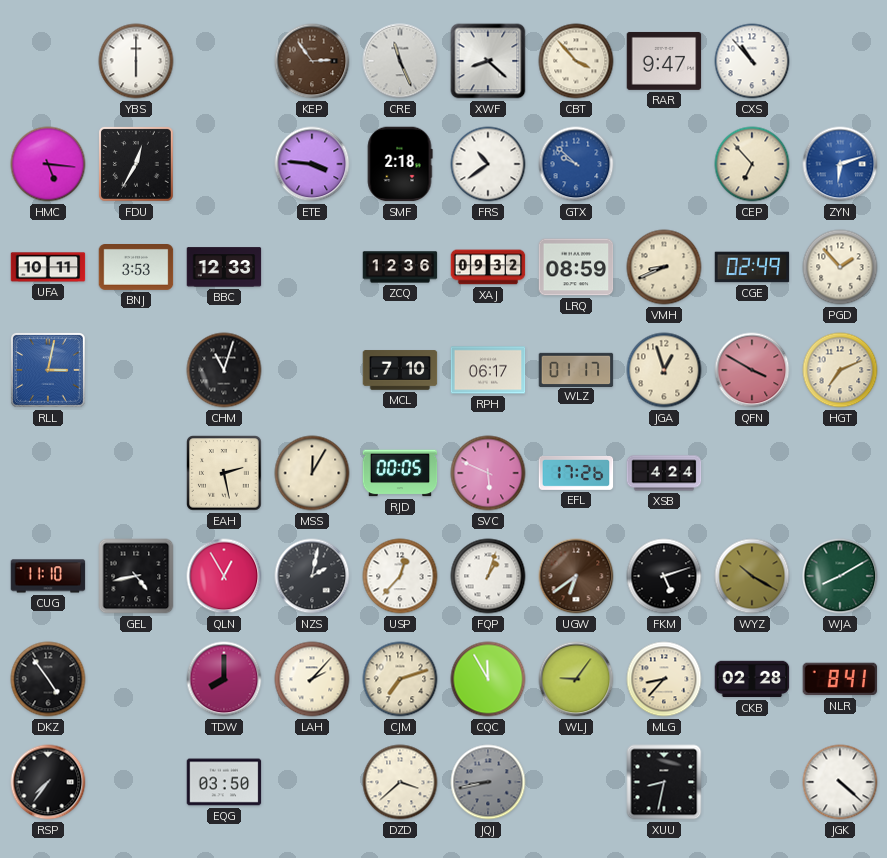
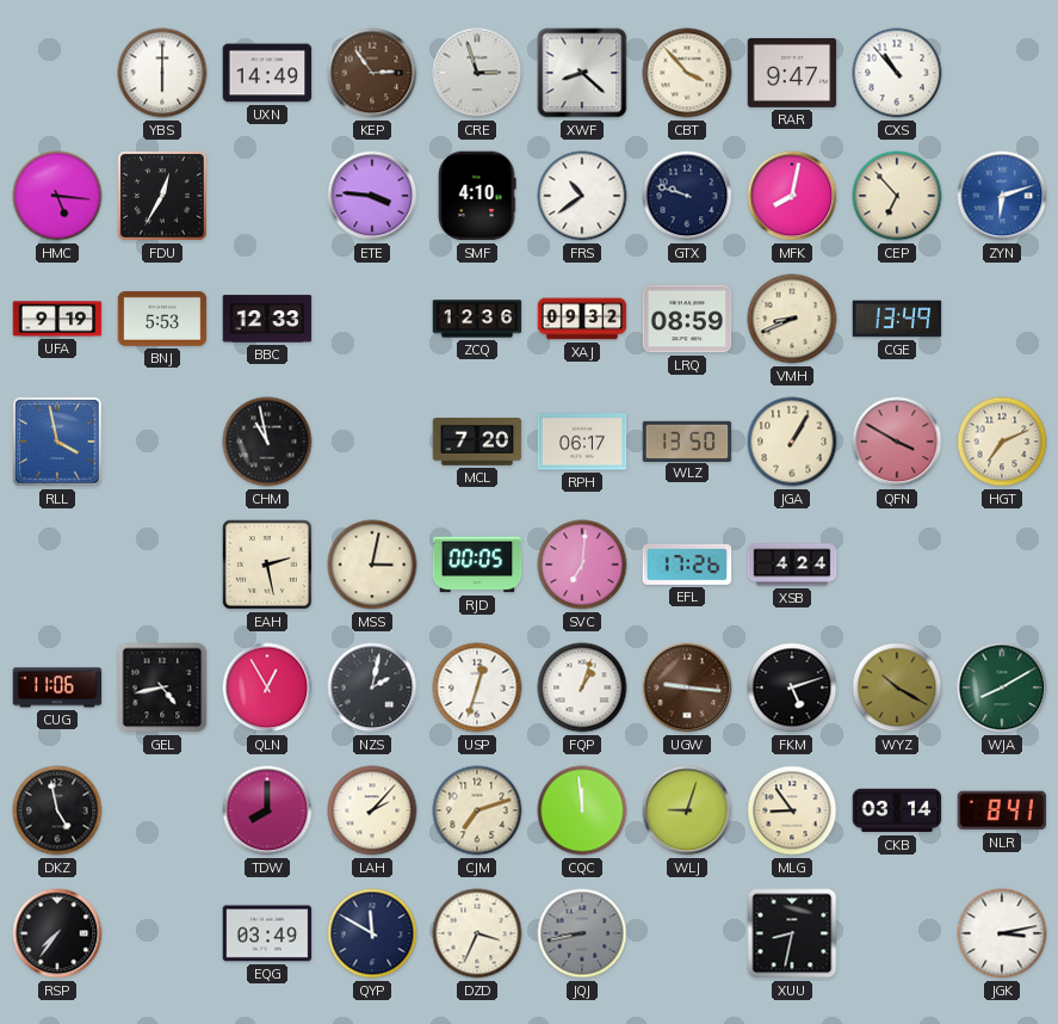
UXN: none -> 14:49
CRE: 11:26 -> 2:57
SMF: 2:18 -> 4:10
GTX: 9:52 -> 9:48
GTX dial: blue -> navy
MFK: none -> 8:02
UFA: 10:11 -> 9:19
BNJ: 3:53 -> 5:53
CGE: 02:49 -> 13:49
PGD: 1:53 -> none
RLL: 3:02 -> 3:58
CHM: 11:03 -> 10:58
MCL: 7:10 -> 7:20
WLZ: 01:17 -> 13:50
JGA: 12:57 -> 1:05
MSS: 12:05 -> 3:02
SVC: 5:49 -> 7:01
CUG: 11:10 -> 11:06
USP: 12:37 -> 12:33
UGW: 6:39 -> 9:16
DKZ: 4:54 -> 4:58
CQC: 11:55 -> 11:59
WLJ: 9:06 -> 9:03
MLG: 8:37 -> 8:54
CKB: 02:28 -> 03:14
EQG: 03:50 -> 03:49
QYP: none -> 11:50
DZD: 3:38 -> 3:34
JGK: 4:22 -> 3:13
